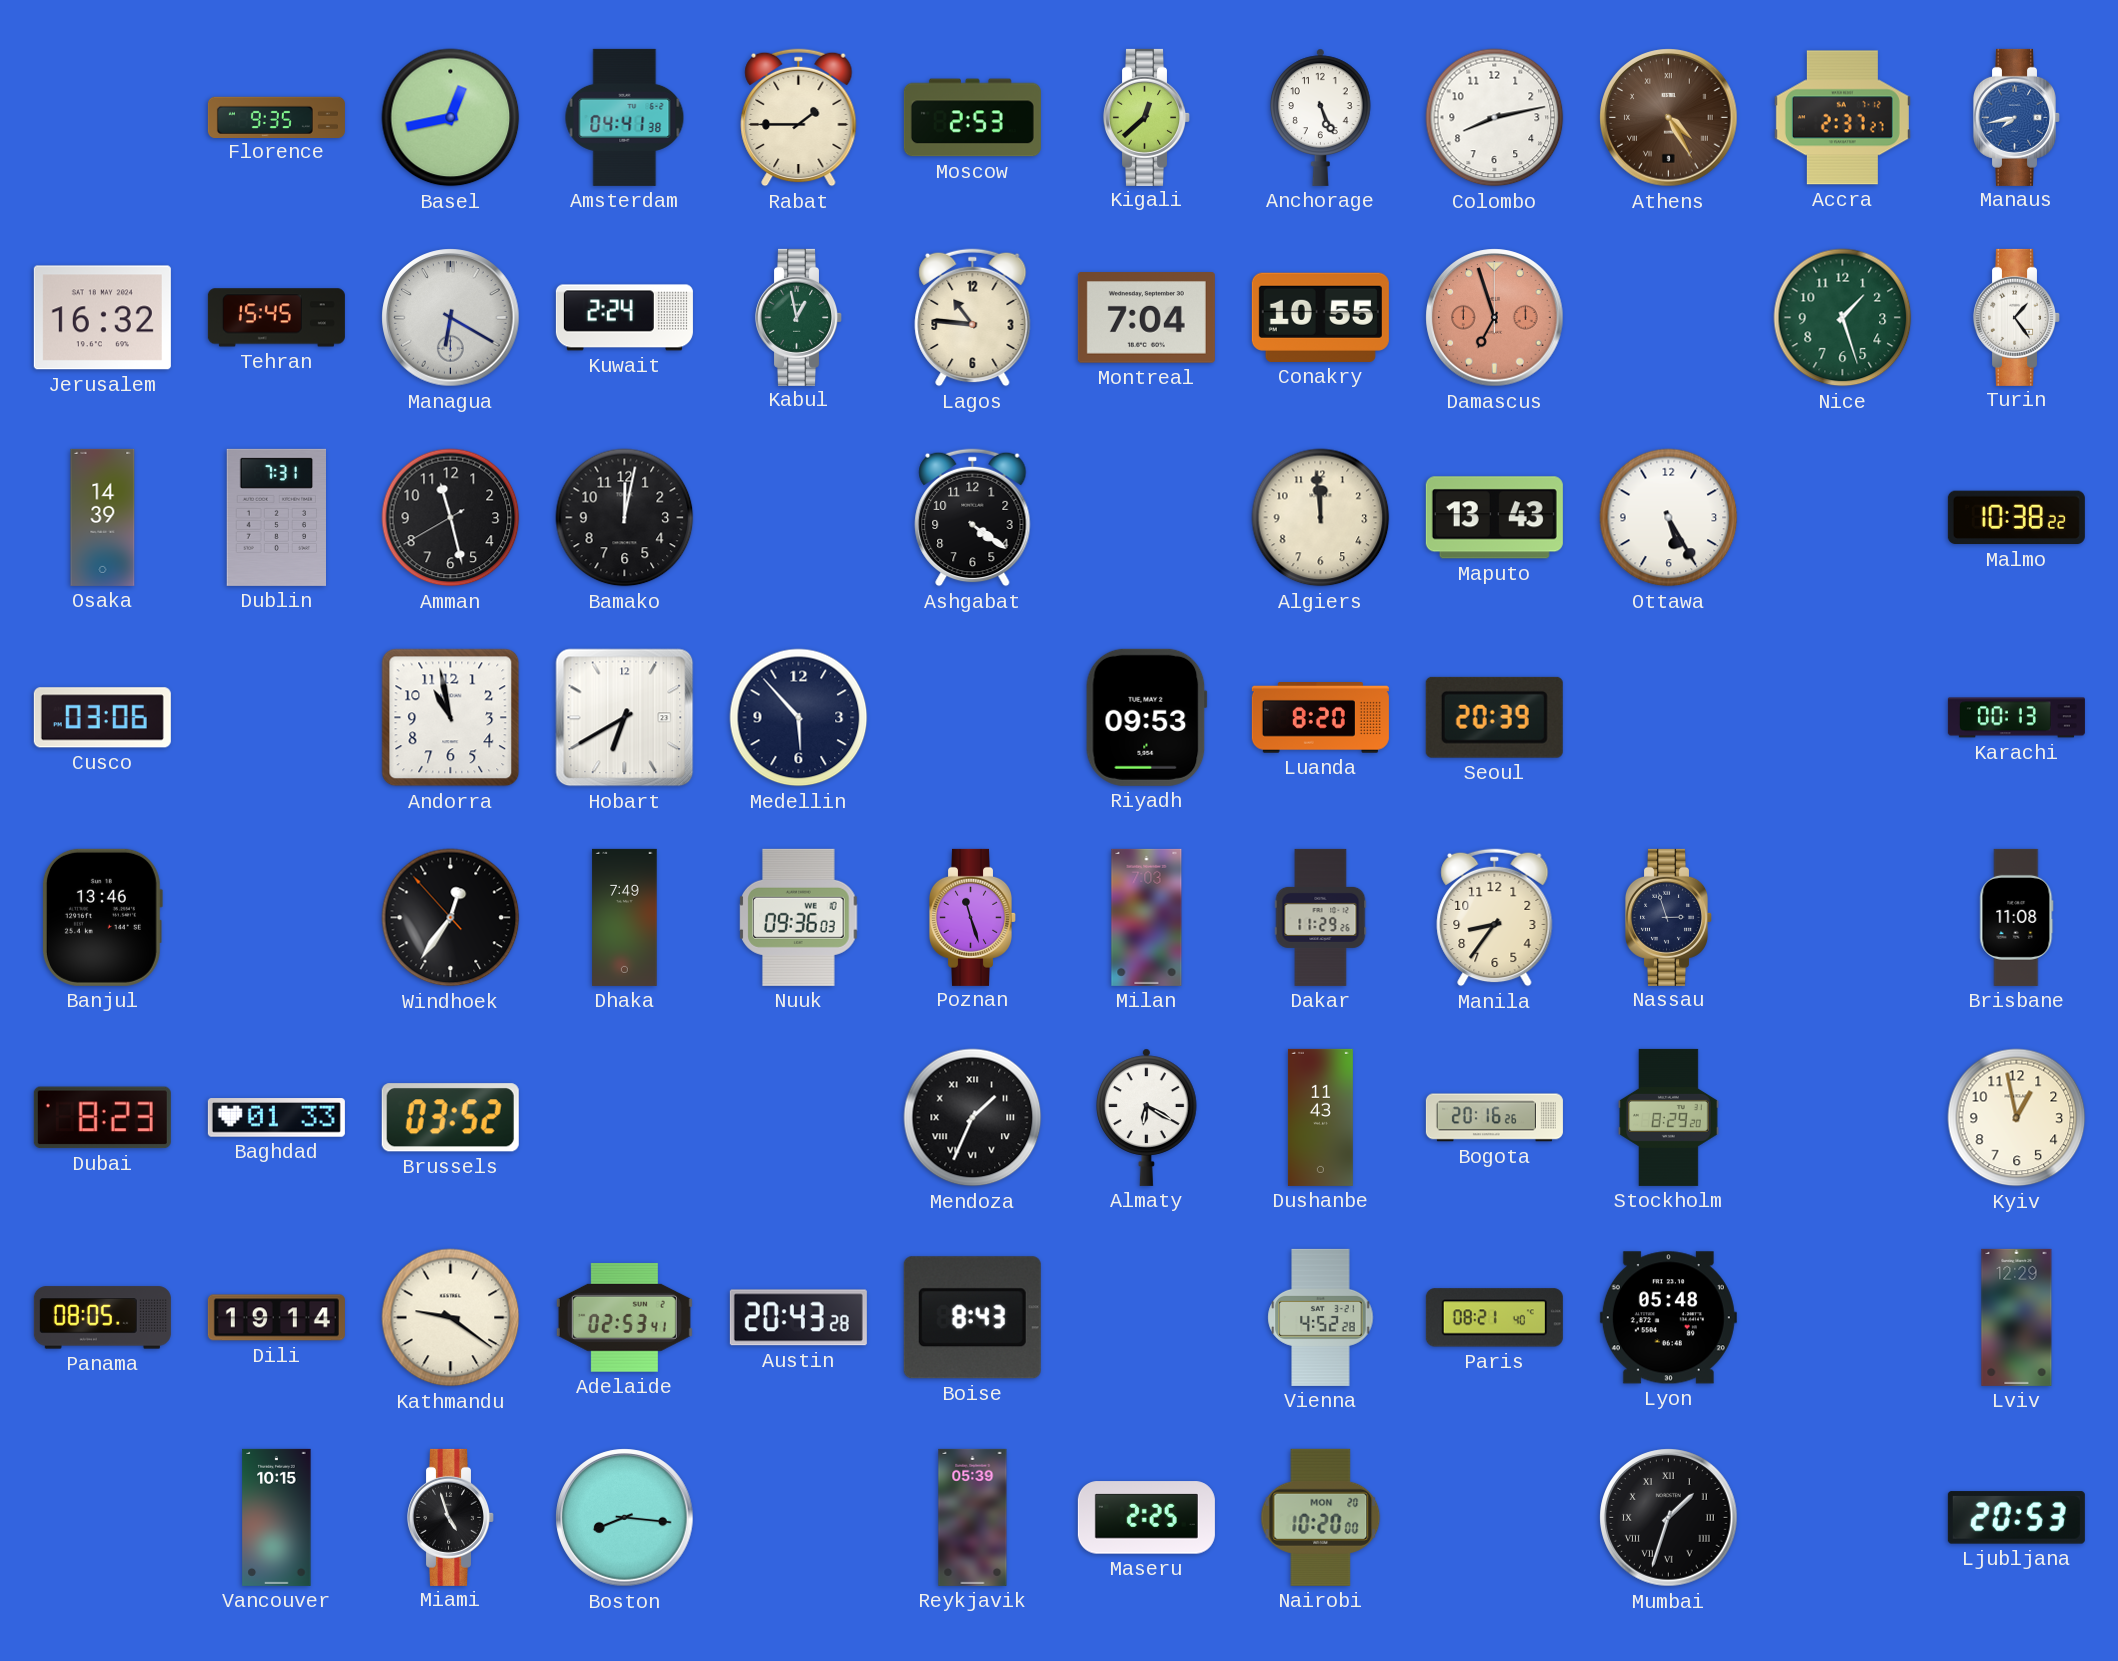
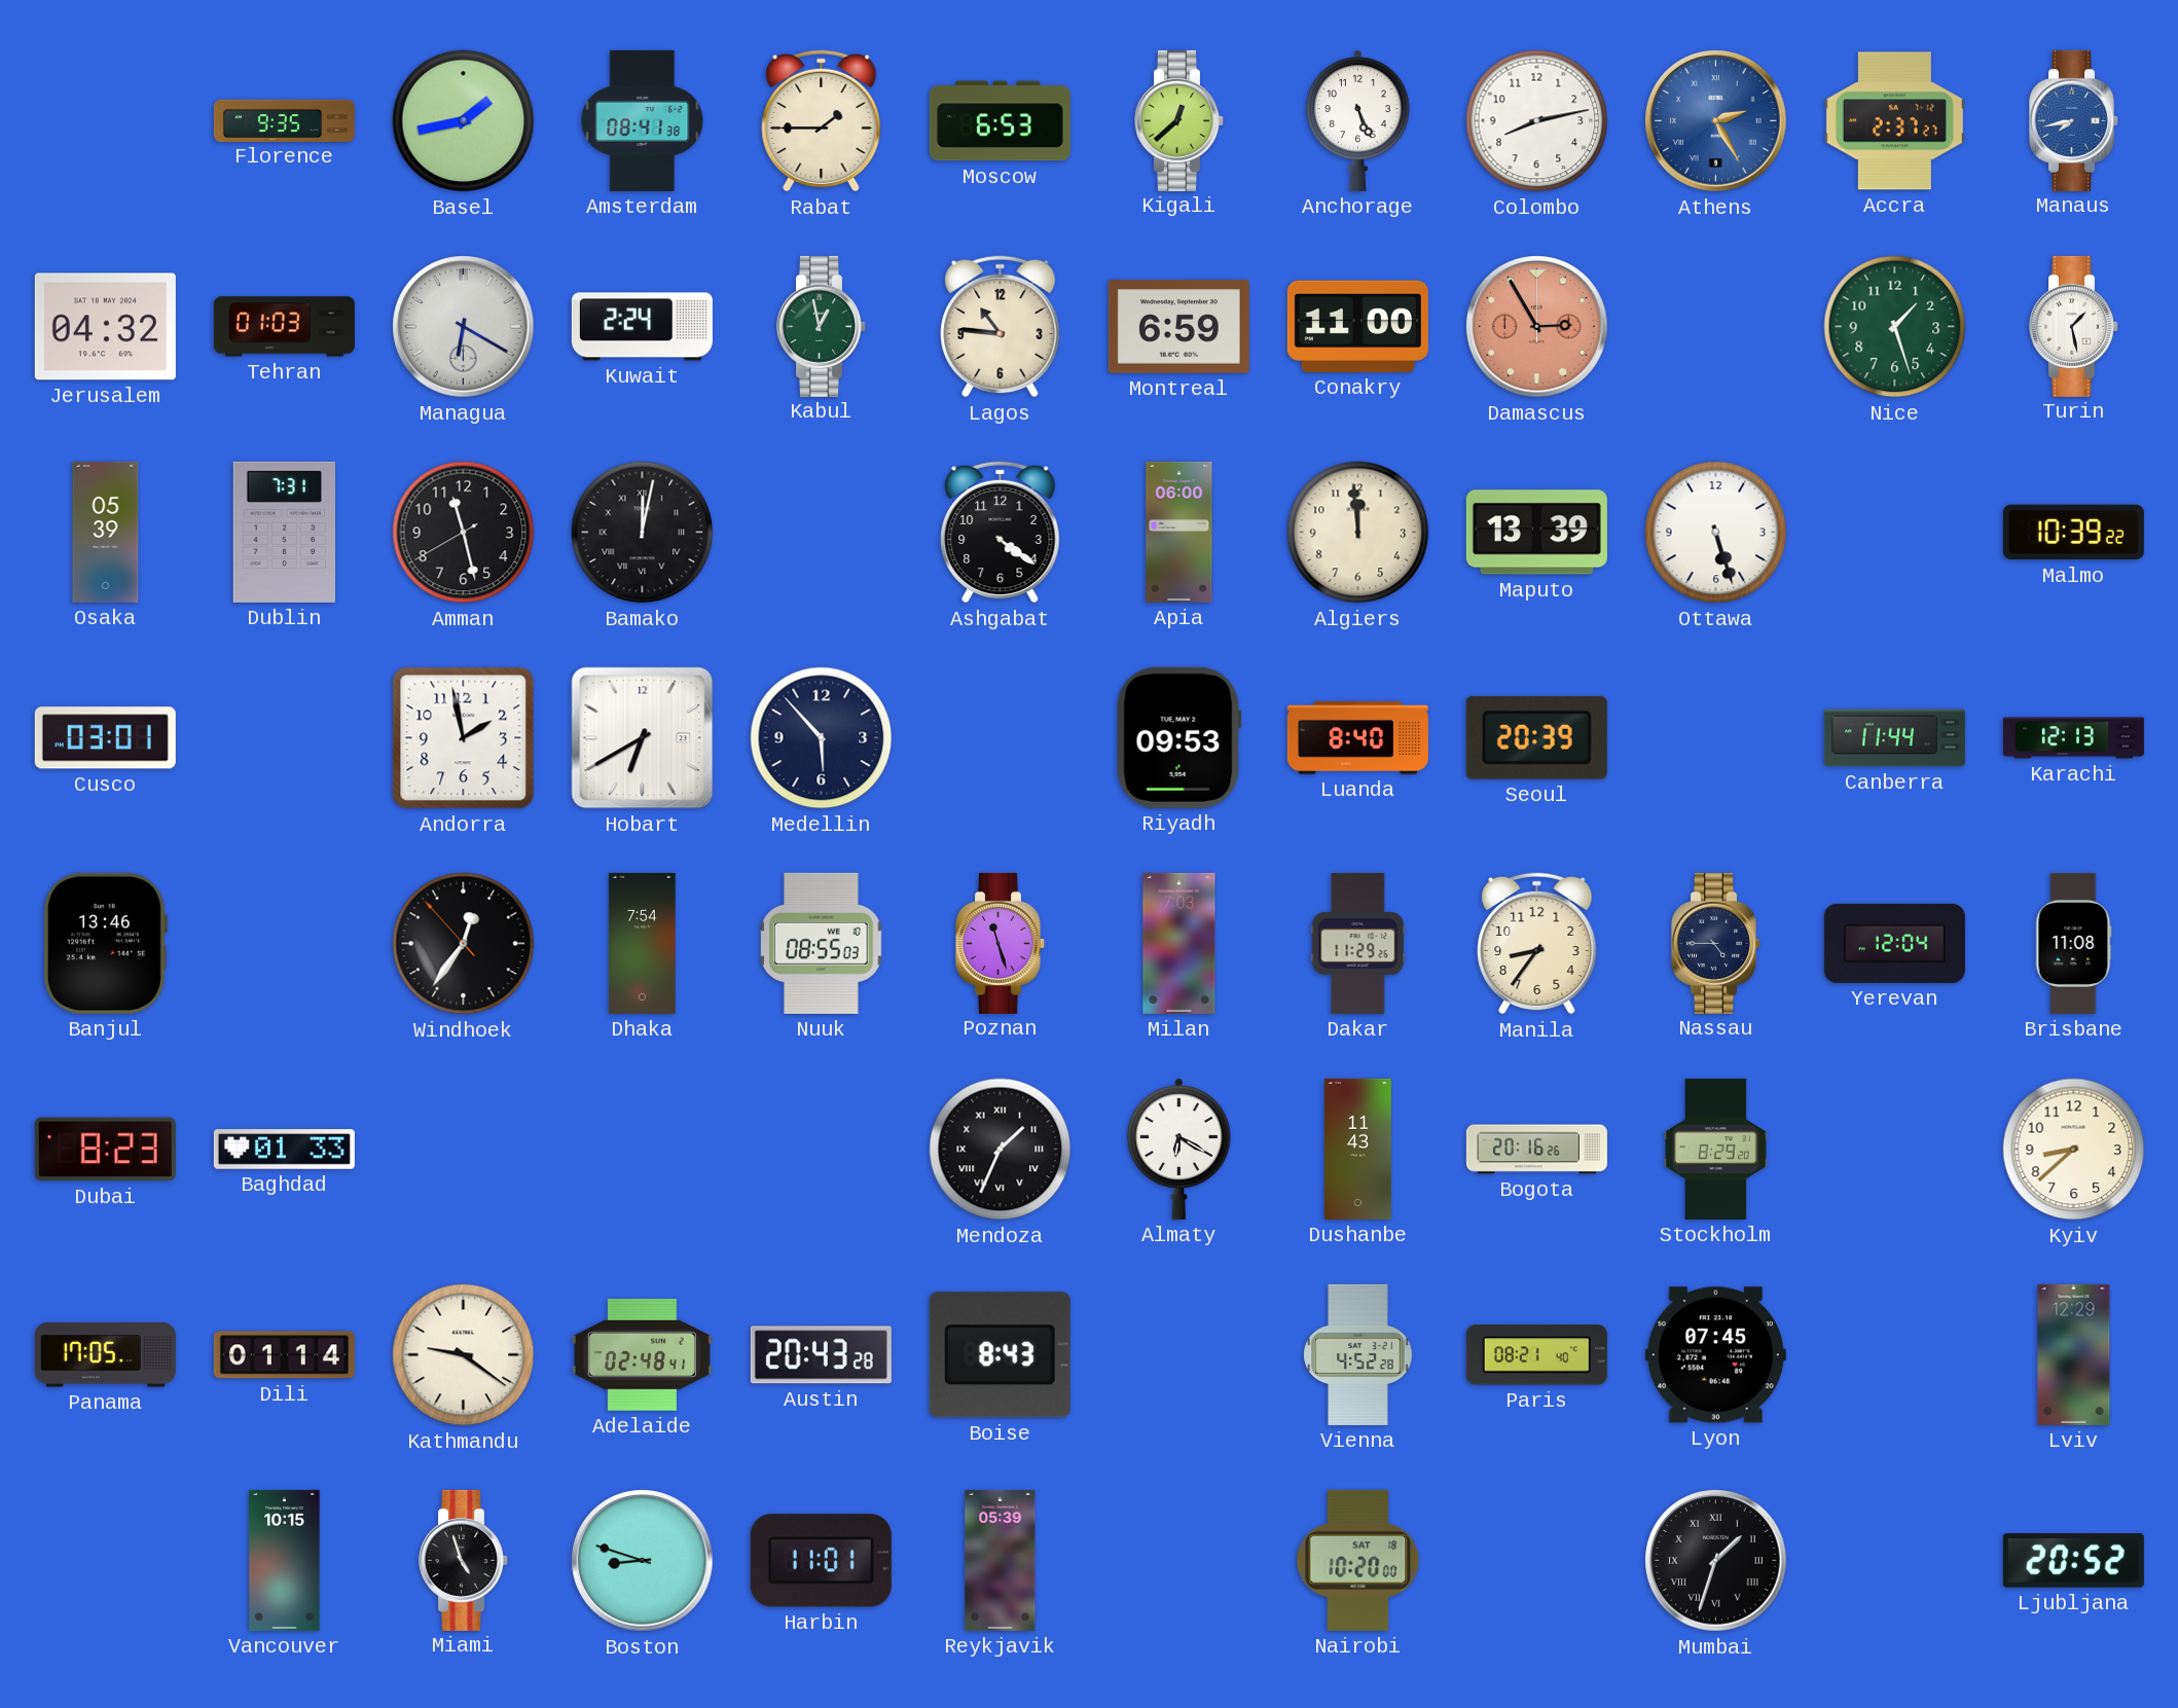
Basel: 12:43 -> 1:43
Amsterdam: 04:41 -> 08:41
Moscow: 2:53 -> 6:53
Athens: 4:25 -> 2:25
Athens dial: brown -> blue
Jerusalem: 16:32 -> 04:32
Tehran: 15:45 -> 01:03
Montreal: 7:04 -> 6:59
Conakry: 10:55 -> 11:00
Damascus: 6:57 -> 2:55
Turin: 1:24 -> 1:28
Osaka: 14:39 -> 05:39
Bamako numerals: Arabic -> Roman
Apia: none -> 06:00
Maputo: 13:43 -> 13:39
Ottawa: 5:25 -> 5:27
Malmo: 10:38 -> 10:39
Cusco: 03:06 -> 03:01
Andorra: 10:58 -> 1:58
Luanda: 8:20 -> 8:40
Canberra: none -> 11:44
Karachi: 00:13 -> 12:13
Dhaka: 7:49 -> 7:54
Nuuk: 09:36 -> 08:55
Nassau: 2:57 -> 4:45
Yerevan: none -> 12:04
Brussels: 03:52 -> none
Kyiv: 12:58 -> 8:38
Panama: 08:05 -> 17:05
Dili: 19:14 -> 01:14
Adelaide: 02:53 -> 02:48
Lyon: 05:48 -> 07:45
Boston: 8:16 -> 8:48
Harbin: none -> 11:01
Maseru: 2:25 -> none
Nairobi date: MON 20 -> SAT 18
Ljubljana: 20:53 -> 20:52
